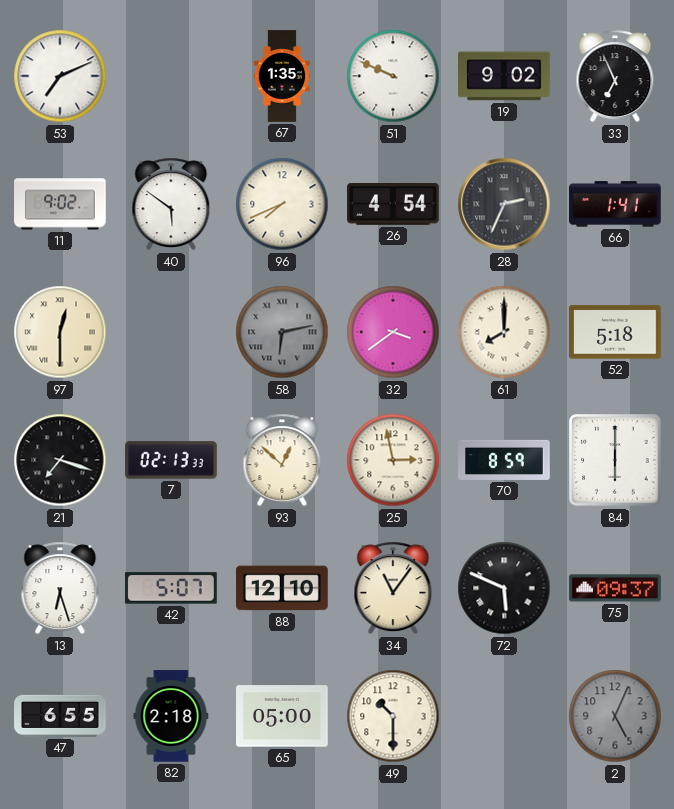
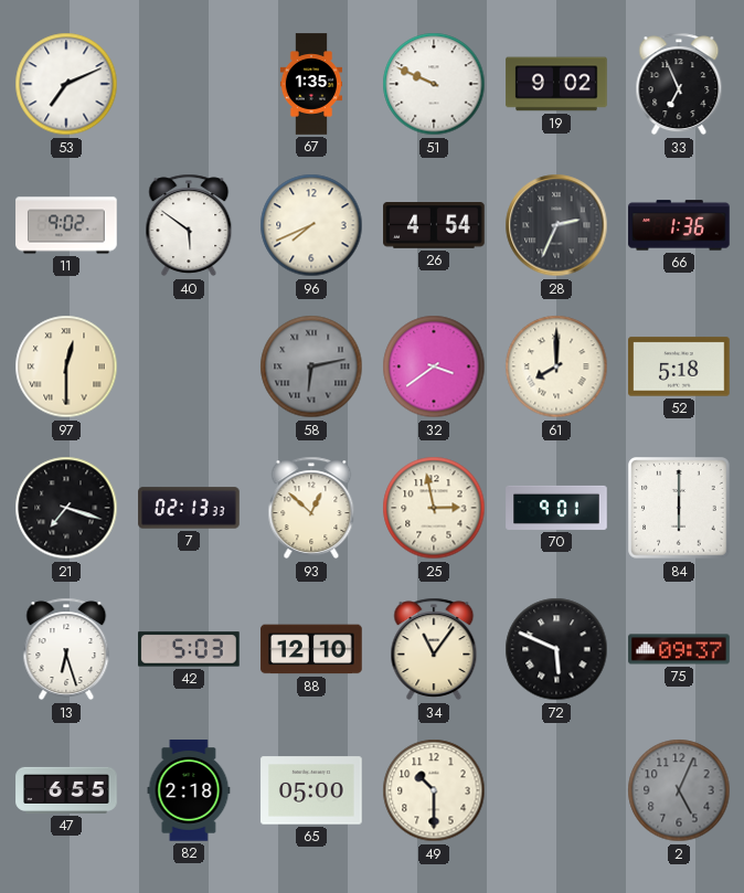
66: 1:41 -> 1:36
70: 8:59 -> 9:01
42: 5:07 -> 5:03
